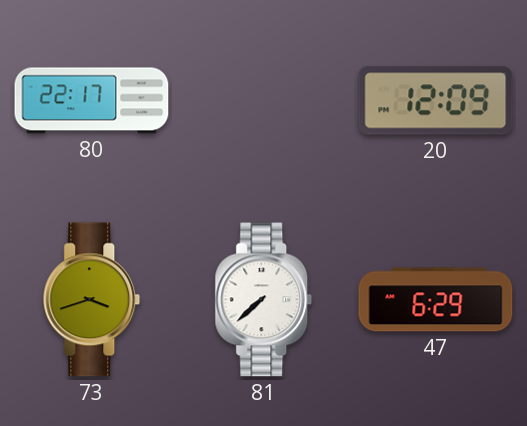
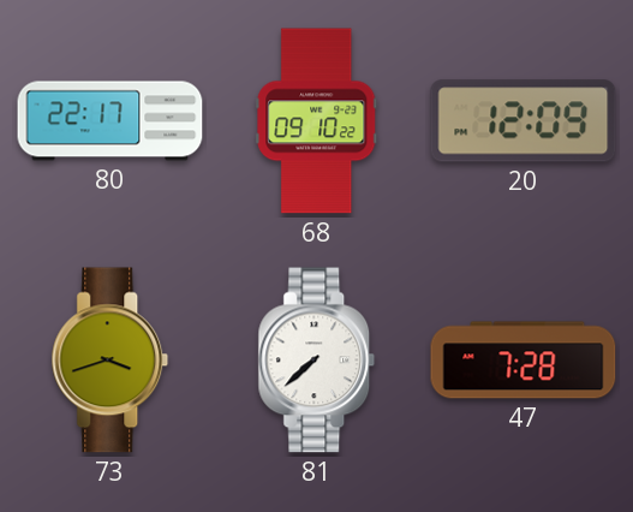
68: none -> 09:10
47: 6:29 -> 7:28
